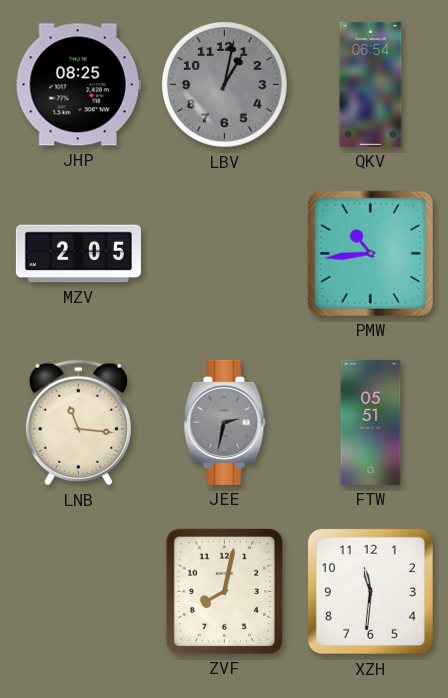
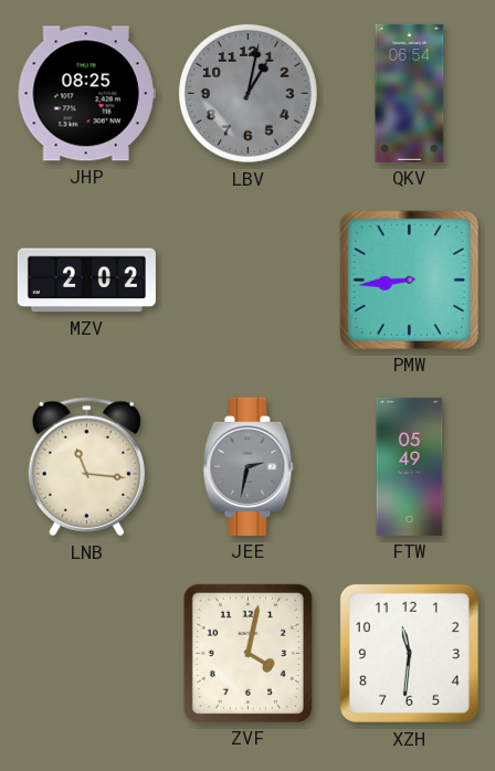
MZV: 2:05 -> 2:02
PMW: 10:44 -> 8:44
FTW: 05:51 -> 05:49
ZVF: 8:02 -> 4:02
